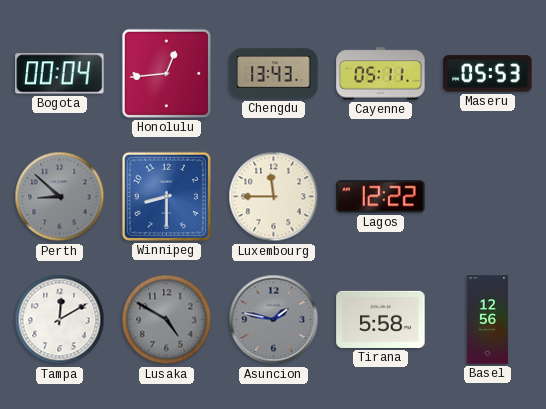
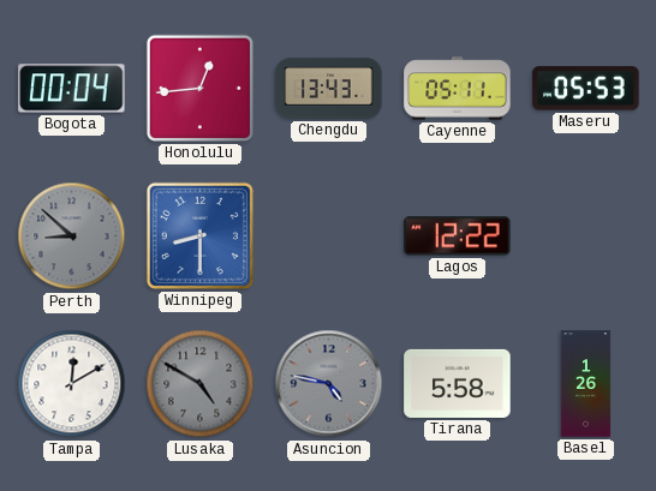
Luxembourg: 11:45 -> none
Asuncion: 1:47 -> 4:47
Basel: 12:56 -> 1:26
